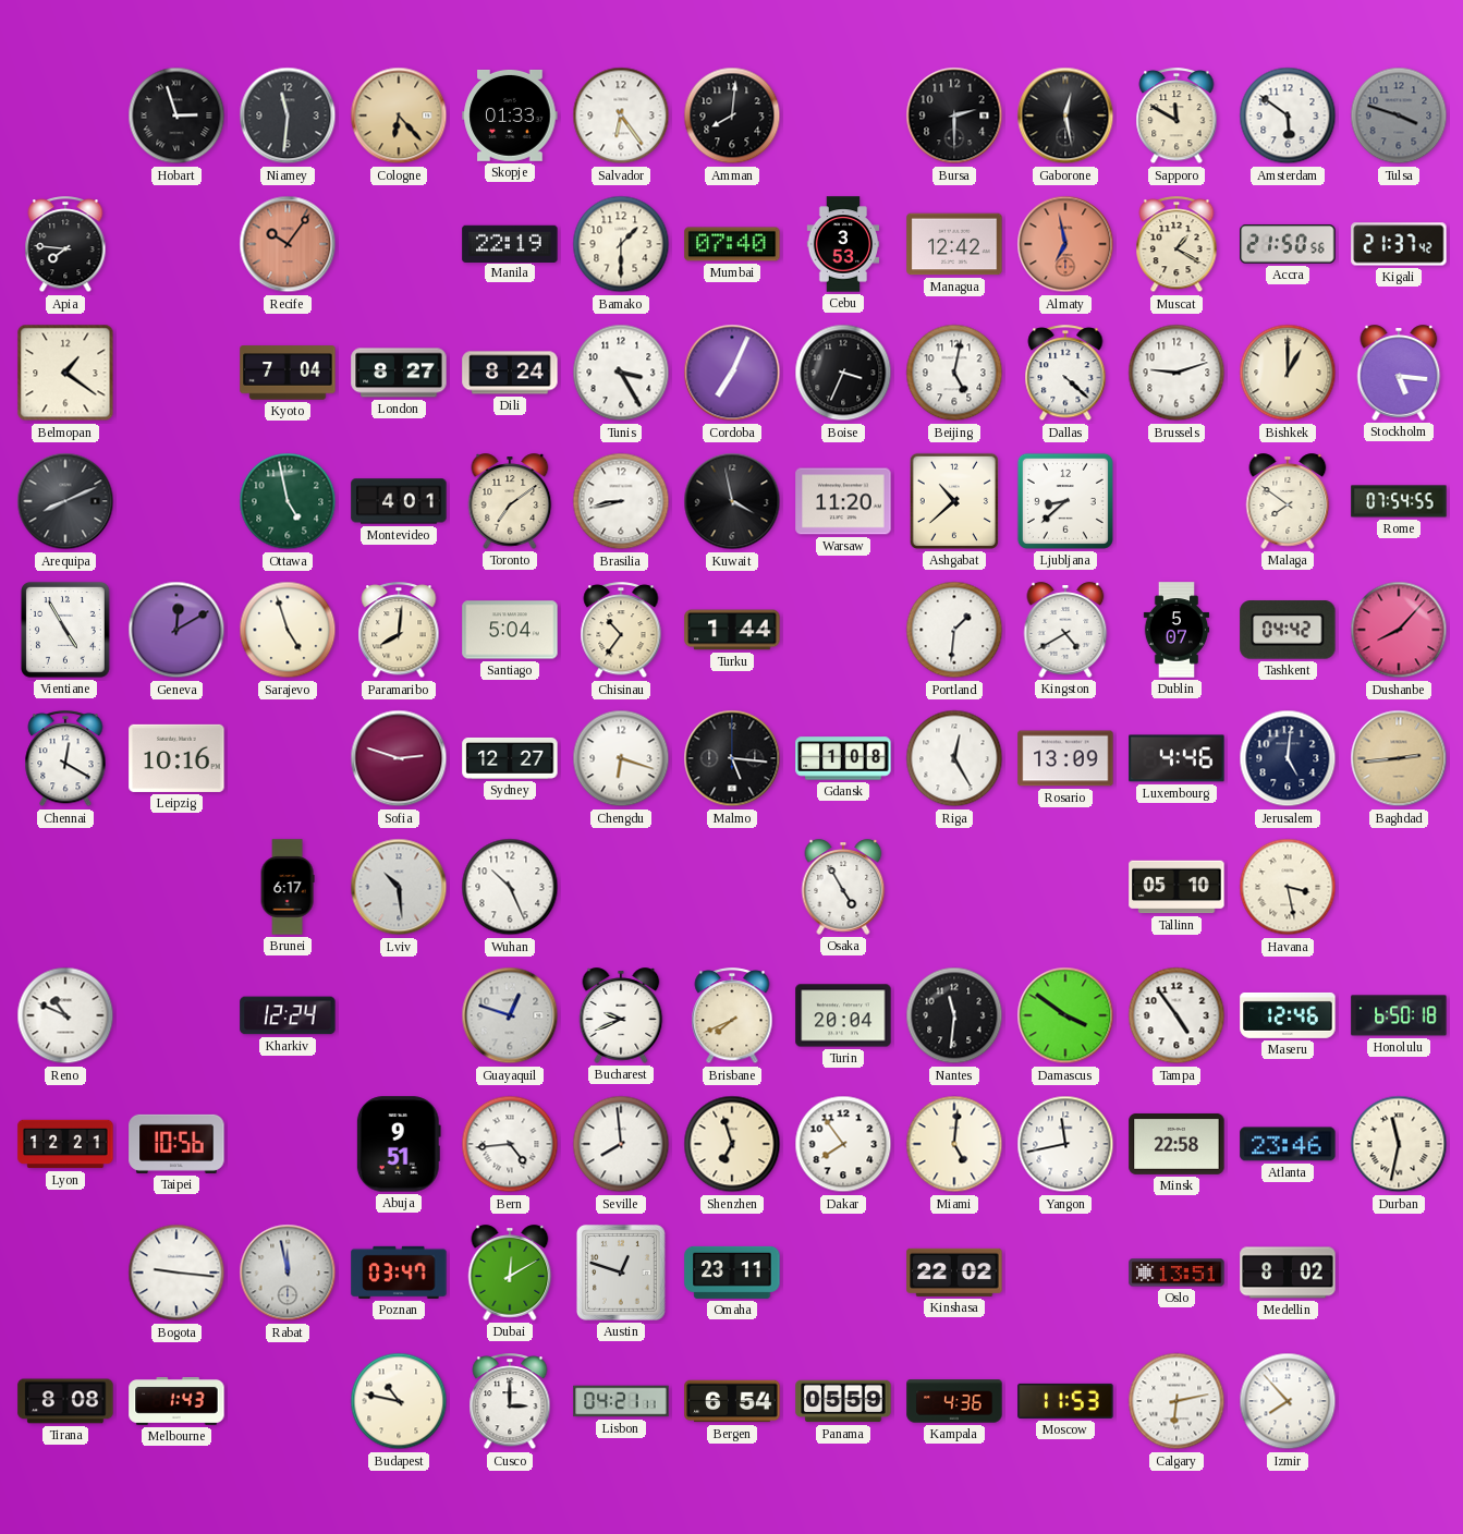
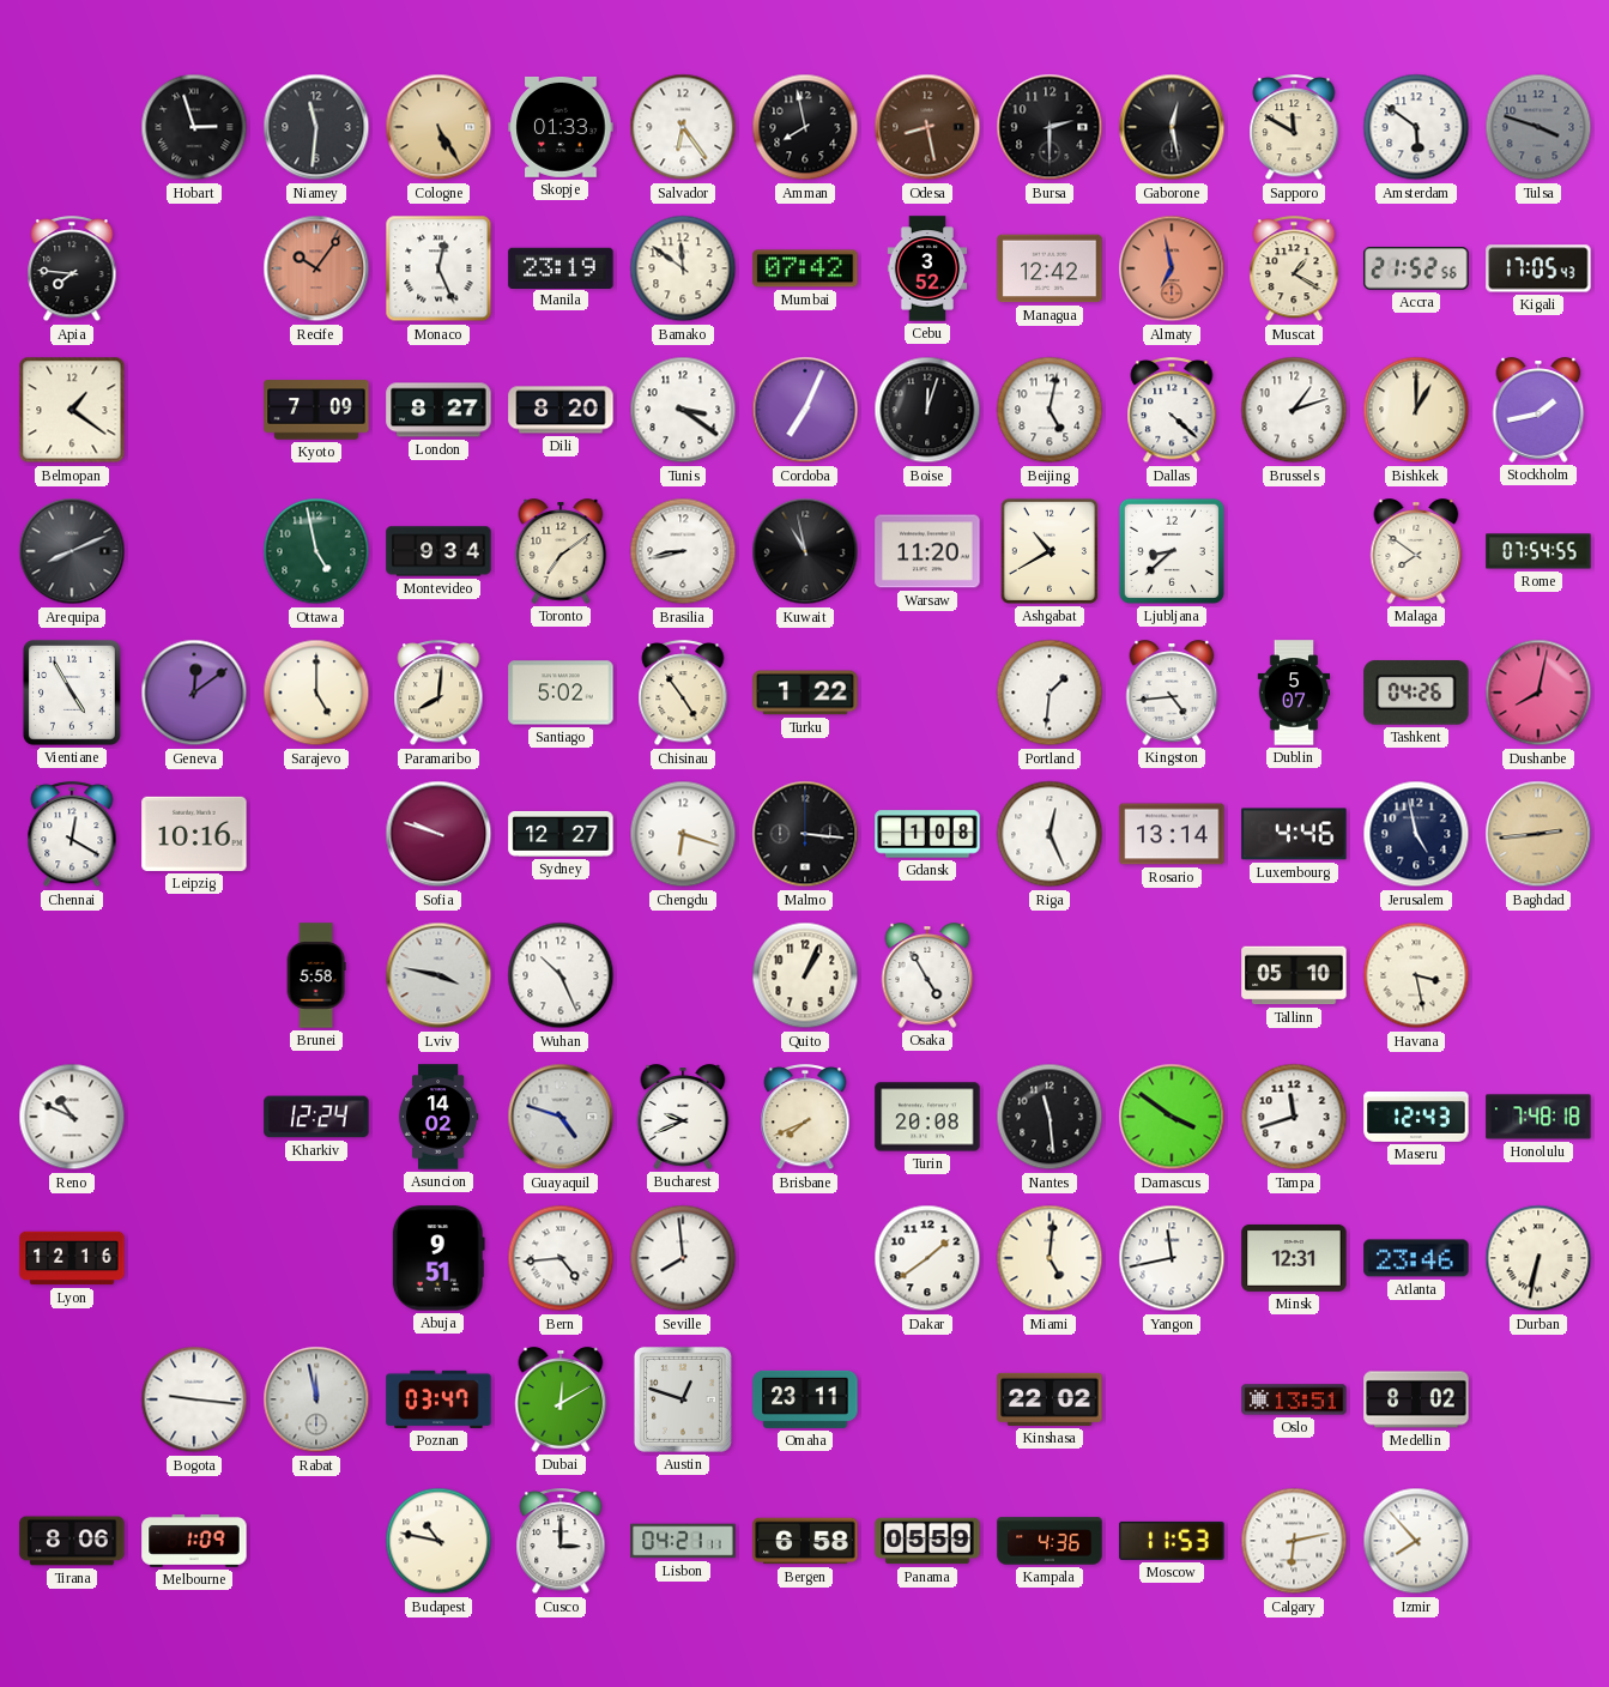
Cologne: 6:23 -> 5:25
Amman: 8:01 -> 7:58
Odesa: none -> 8:28
Monaco: none -> 12:26
Manila: 22:19 -> 23:19
Bamako: 1:30 -> 11:51
Mumbai: 07:40 -> 07:42
Cebu: 3:53 -> 3:52
Accra: 21:50 -> 21:52
Kigali: 21:37 -> 17:05
Kyoto: 7:04 -> 7:09
Dili: 8:24 -> 8:20
Tunis: 3:25 -> 3:21
Boise: 3:34 -> 12:03
Brussels: 9:12 -> 1:12
Stockholm: 5:16 -> 1:43
Montevideo: 4:01 -> 9:34
Kuwait: 3:58 -> 10:58
Ashgabat: 10:38 -> 10:40
Geneva: 12:10 -> 12:09
Sarajevo: 4:57 -> 5:00
Santiago: 5:04 -> 5:02
Chisinau: 10:36 -> 4:54
Turku: 1:44 -> 1:22
Kingston: 4:40 -> 4:44
Tashkent: 04:42 -> 04:26
Dushanbe: 8:07 -> 8:02
Sofia: 2:48 -> 9:48
Malmo: 5:16 -> 3:16
Riga: 12:25 -> 12:26
Rosario: 13:09 -> 13:14
Jerusalem: 5:01 -> 4:58
Brunei: 6:17 -> 5:58
Lviv: 10:29 -> 3:47
Quito: none -> 1:04
Asuncion: none -> 14:02
Guayaquil: 12:48 -> 4:48
Turin: 20:04 -> 20:08
Nantes: 11:31 -> 11:29
Tampa: 4:54 -> 11:42
Maseru: 12:46 -> 12:43
Honolulu: 6:50 -> 7:48
Lyon: 12:21 -> 12:16
Taipei: 10:56 -> none
Shenzhen: 6:57 -> none
Dakar: 7:54 -> 1:39
Minsk: 22:58 -> 12:31
Durban: 11:32 -> 6:32
Tirana: 8:08 -> 8:06
Melbourne: 1:43 -> 1:09
Bergen: 6:54 -> 6:58
